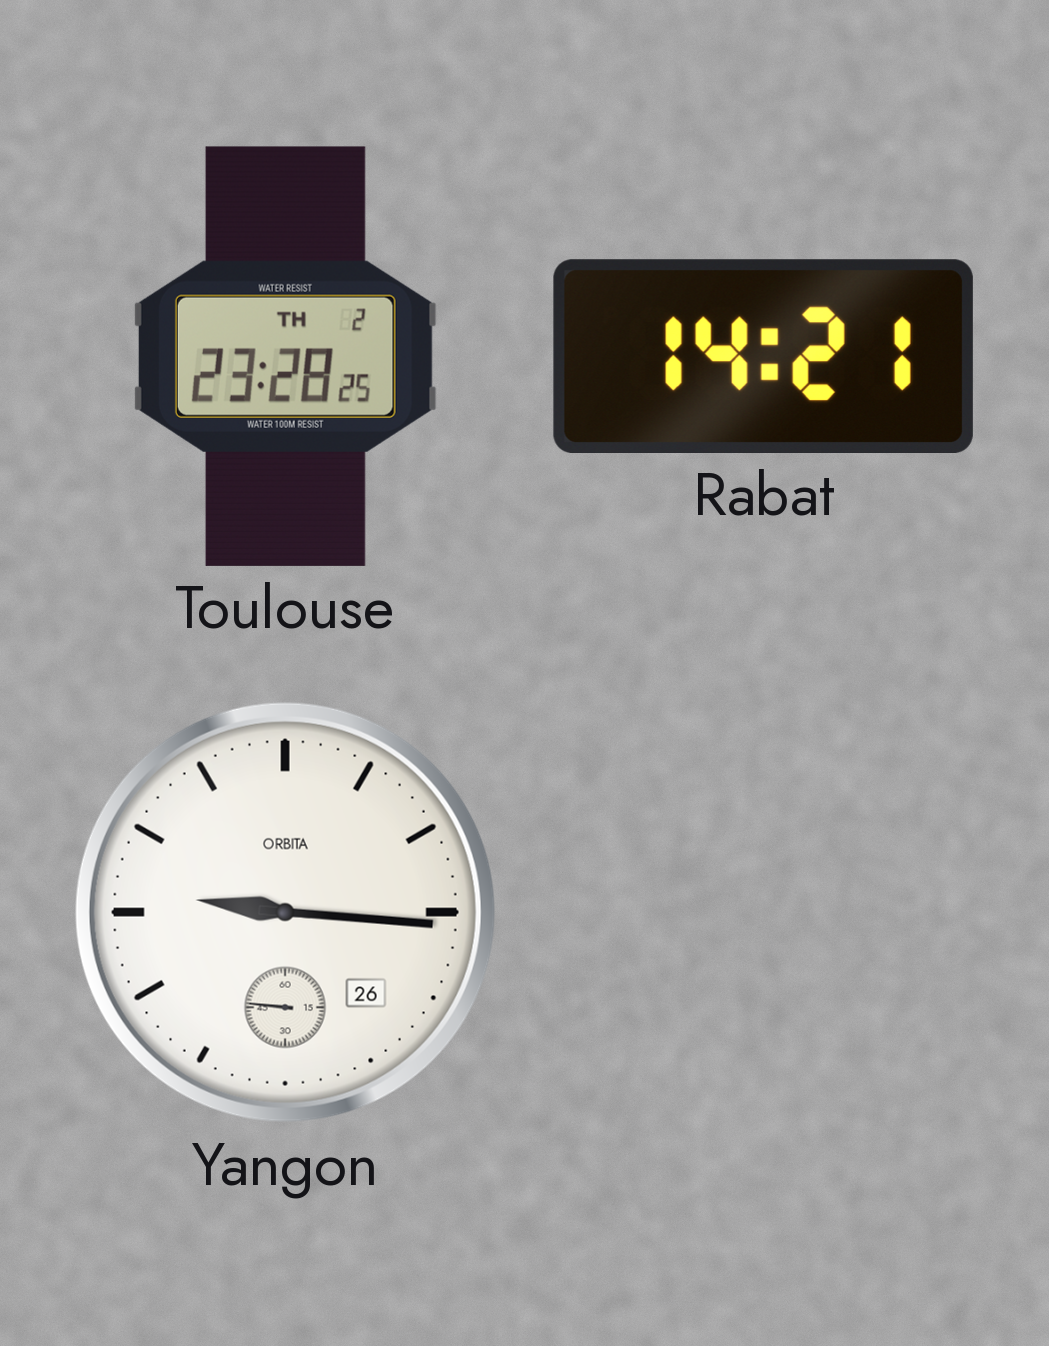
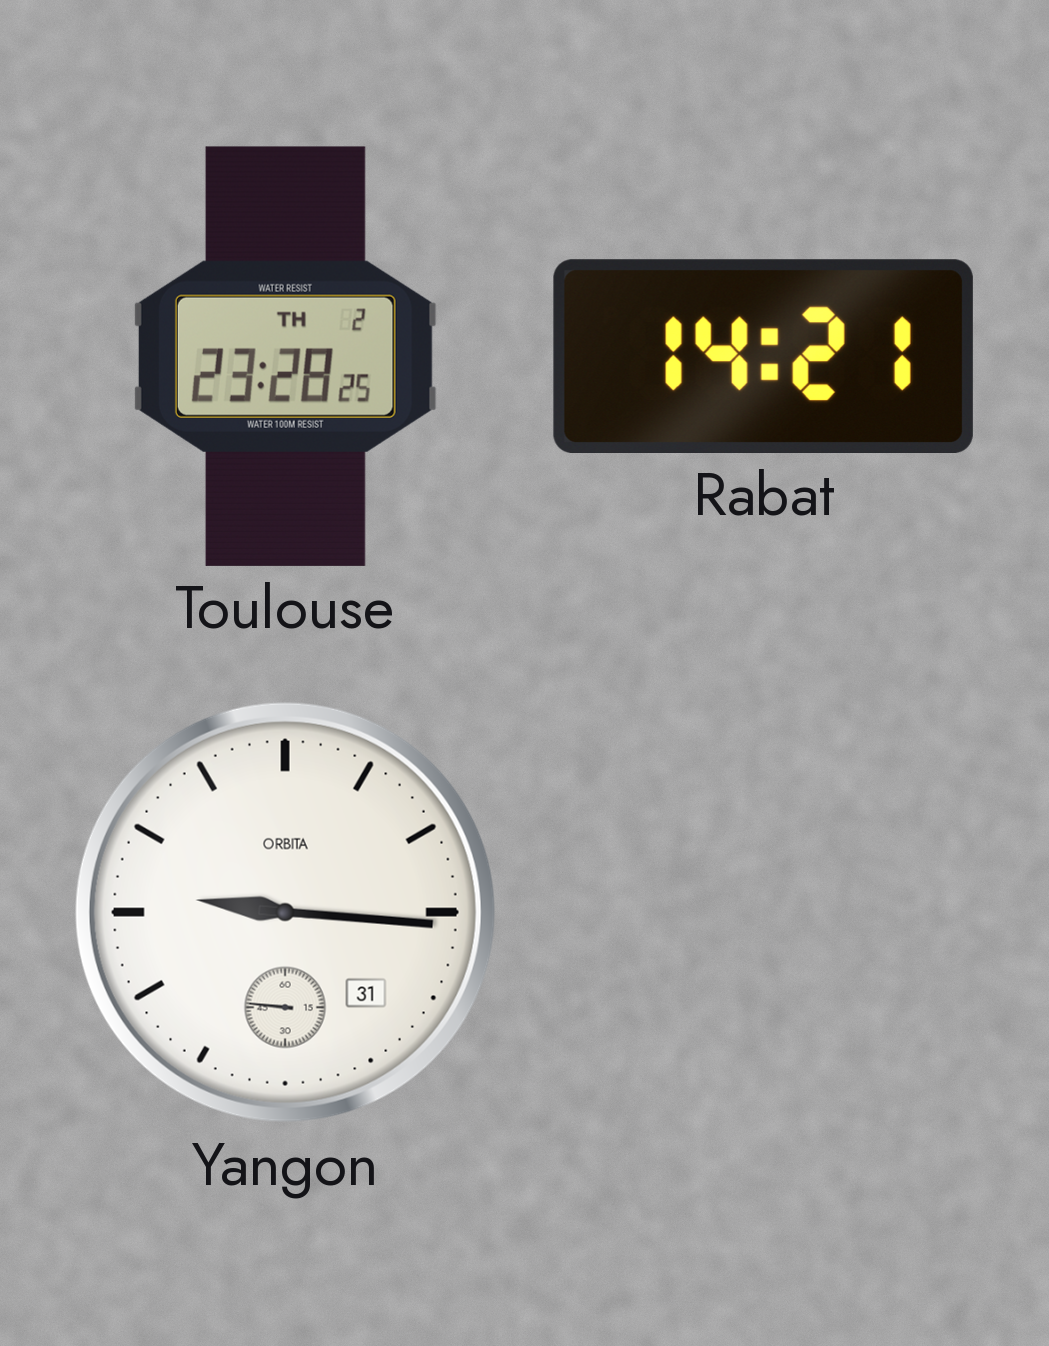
Yangon date: 26 -> 31
